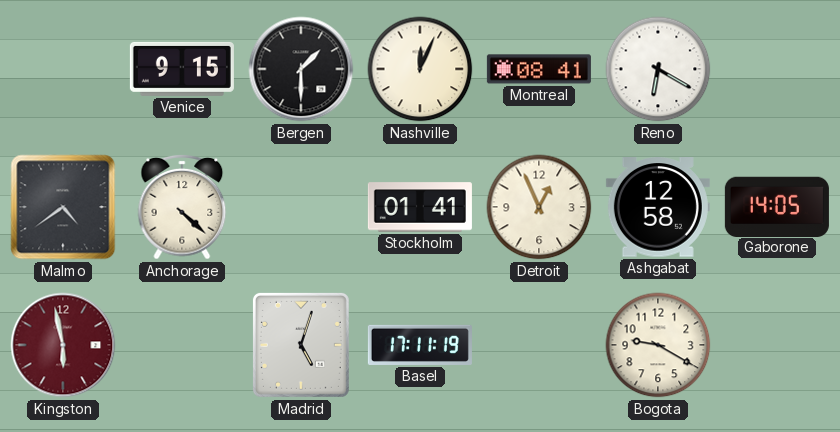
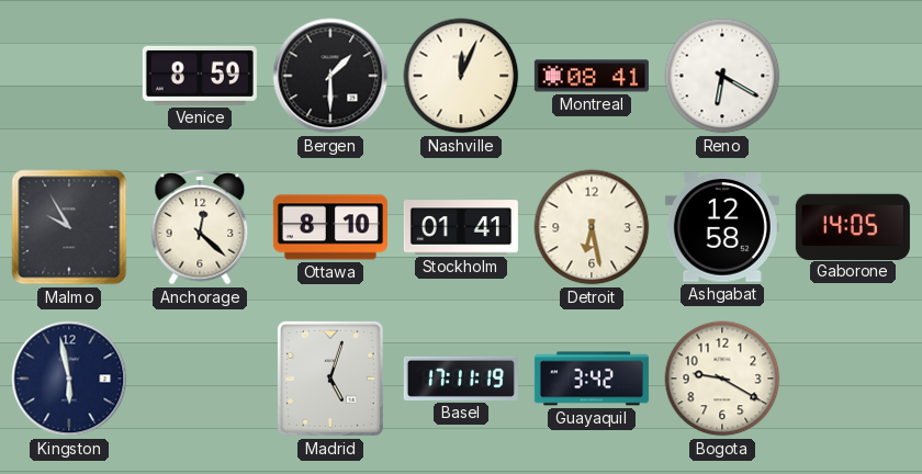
Venice: 9:15 -> 8:59
Malmo: 4:39 -> 9:55
Anchorage: 4:22 -> 12:22
Ottawa: none -> 8:10
Detroit: 12:56 -> 6:28
Kingston dial: burgundy -> navy
Guayaquil: none -> 3:42
